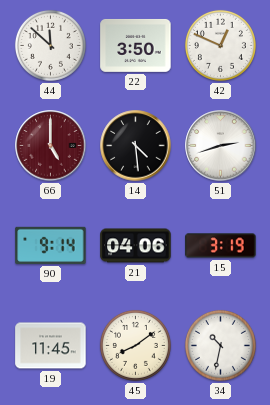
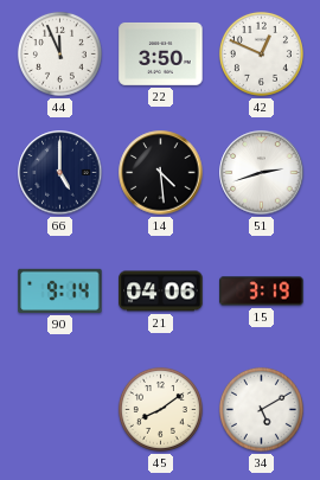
44: 11:52 -> 11:56
66 dial: burgundy -> navy
19: 11:45 -> none
34: 10:32 -> 5:10
